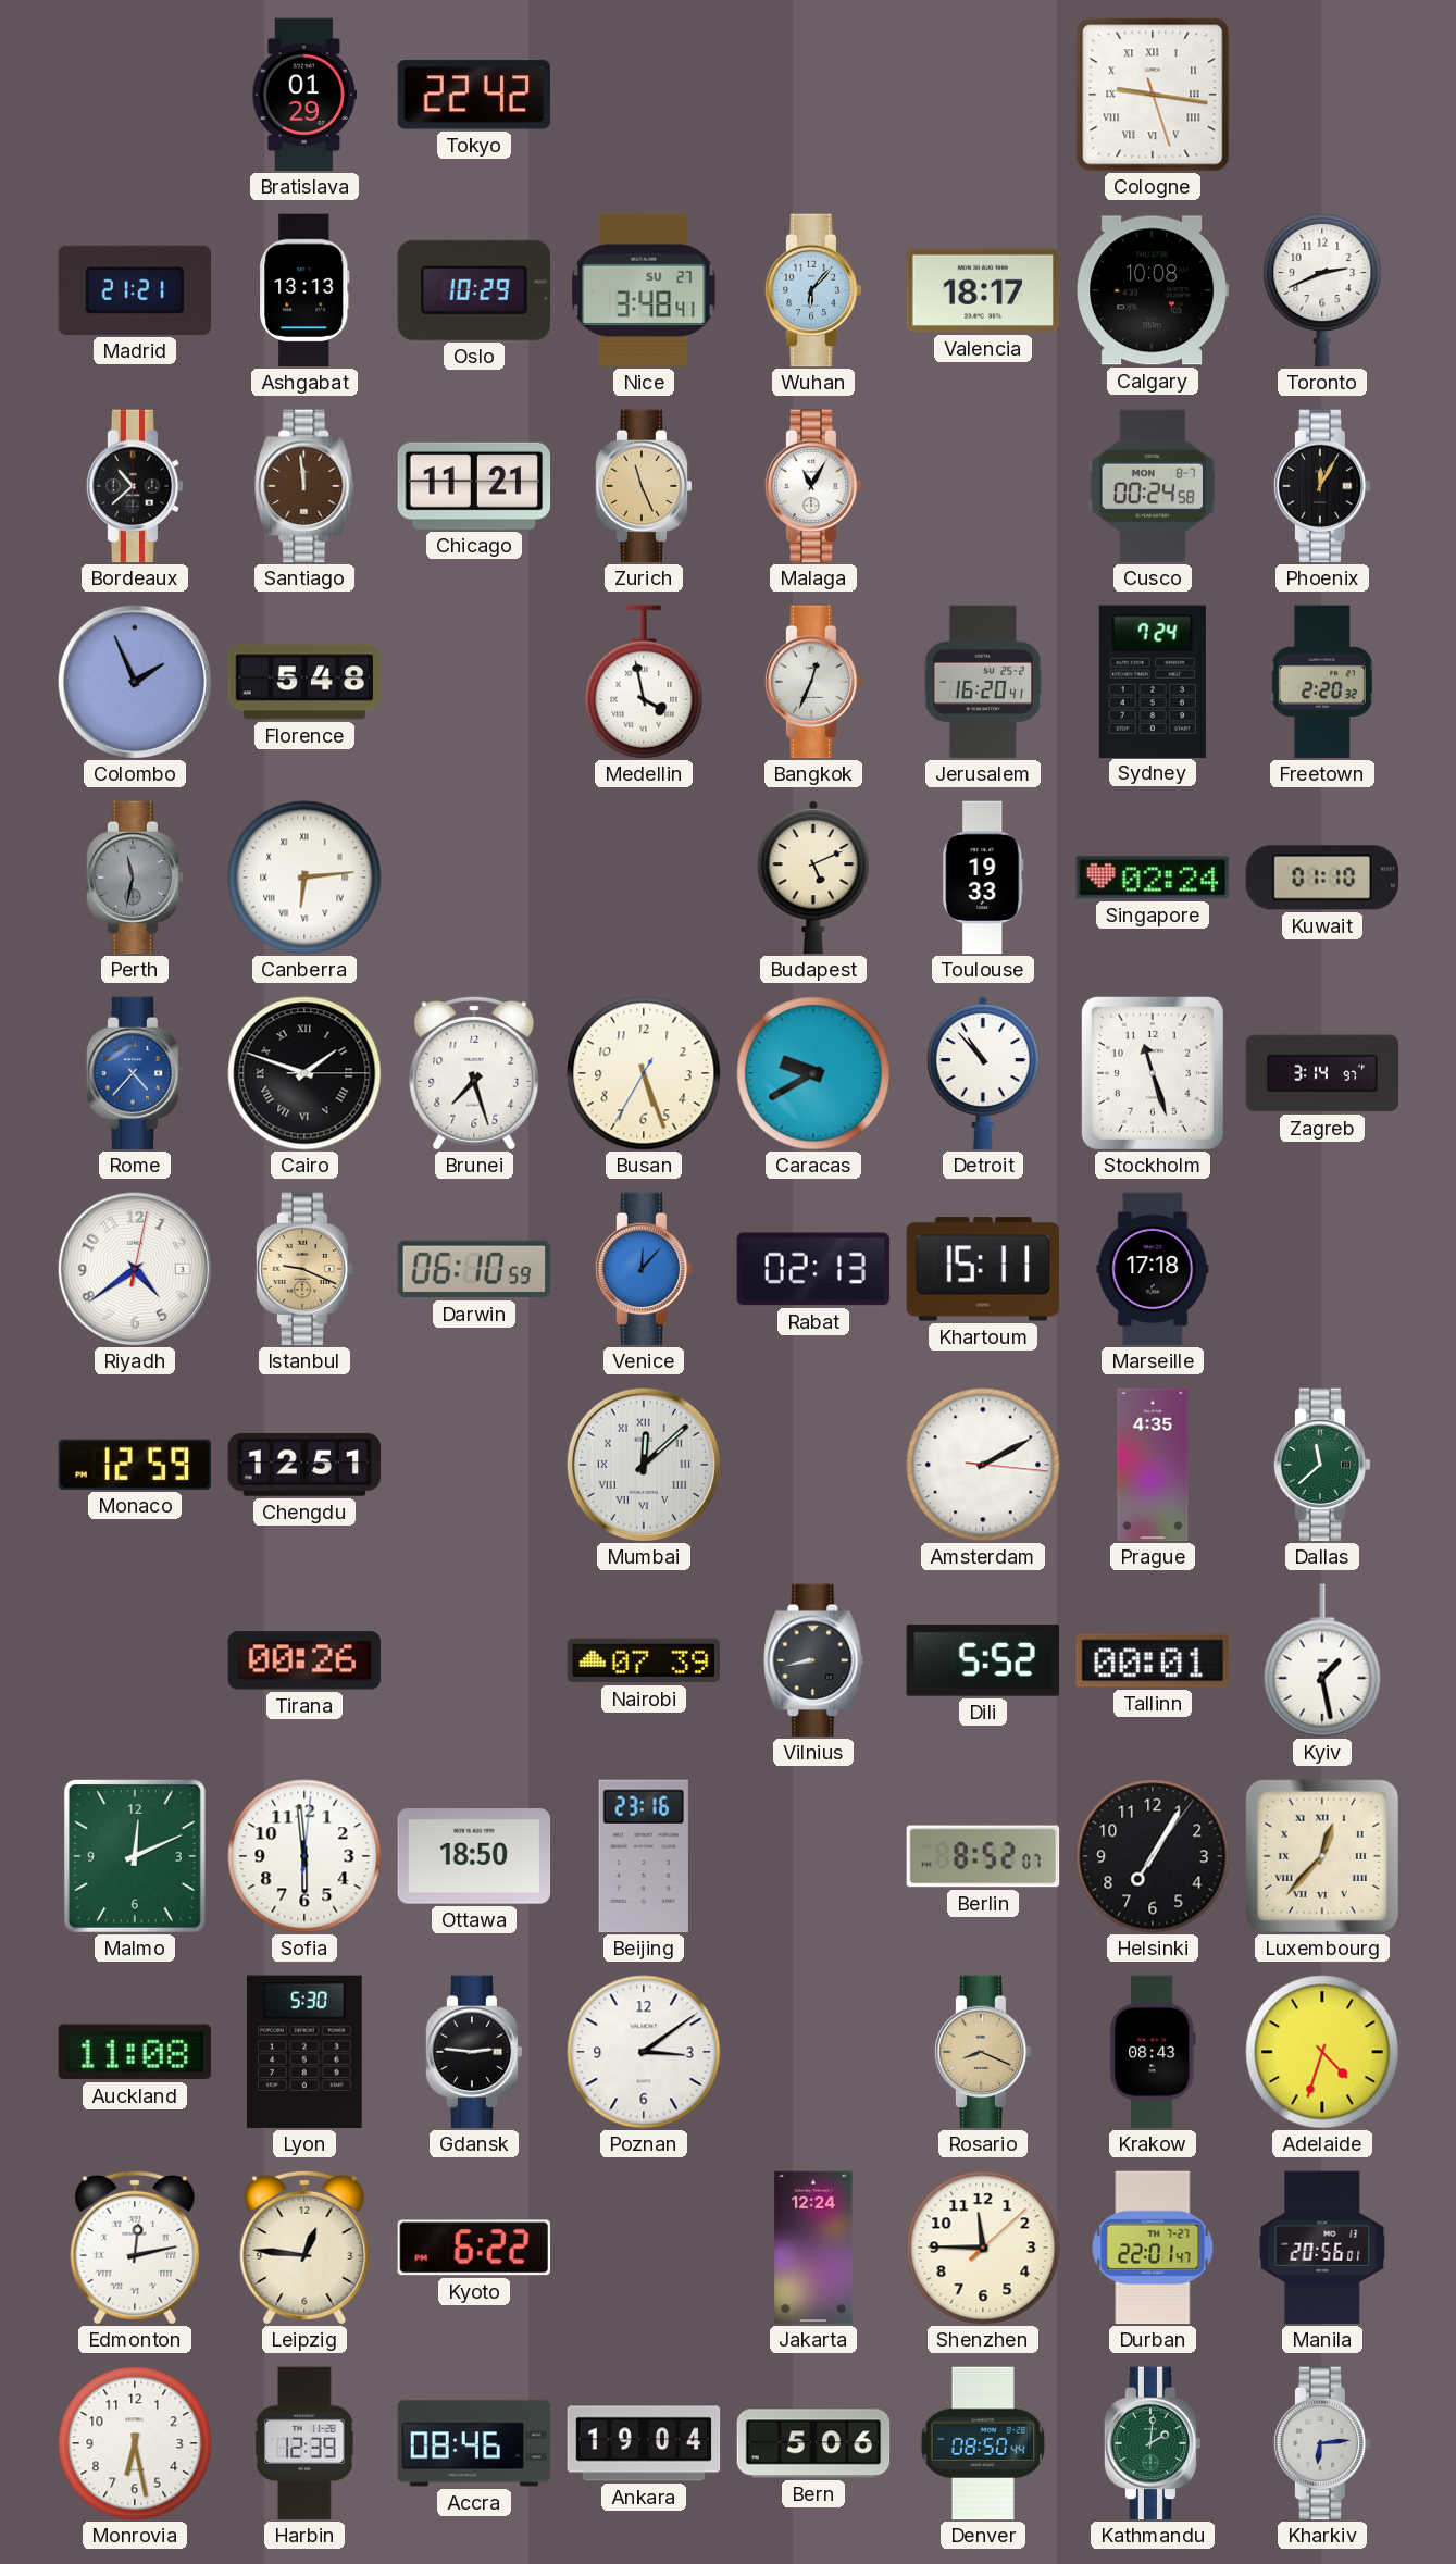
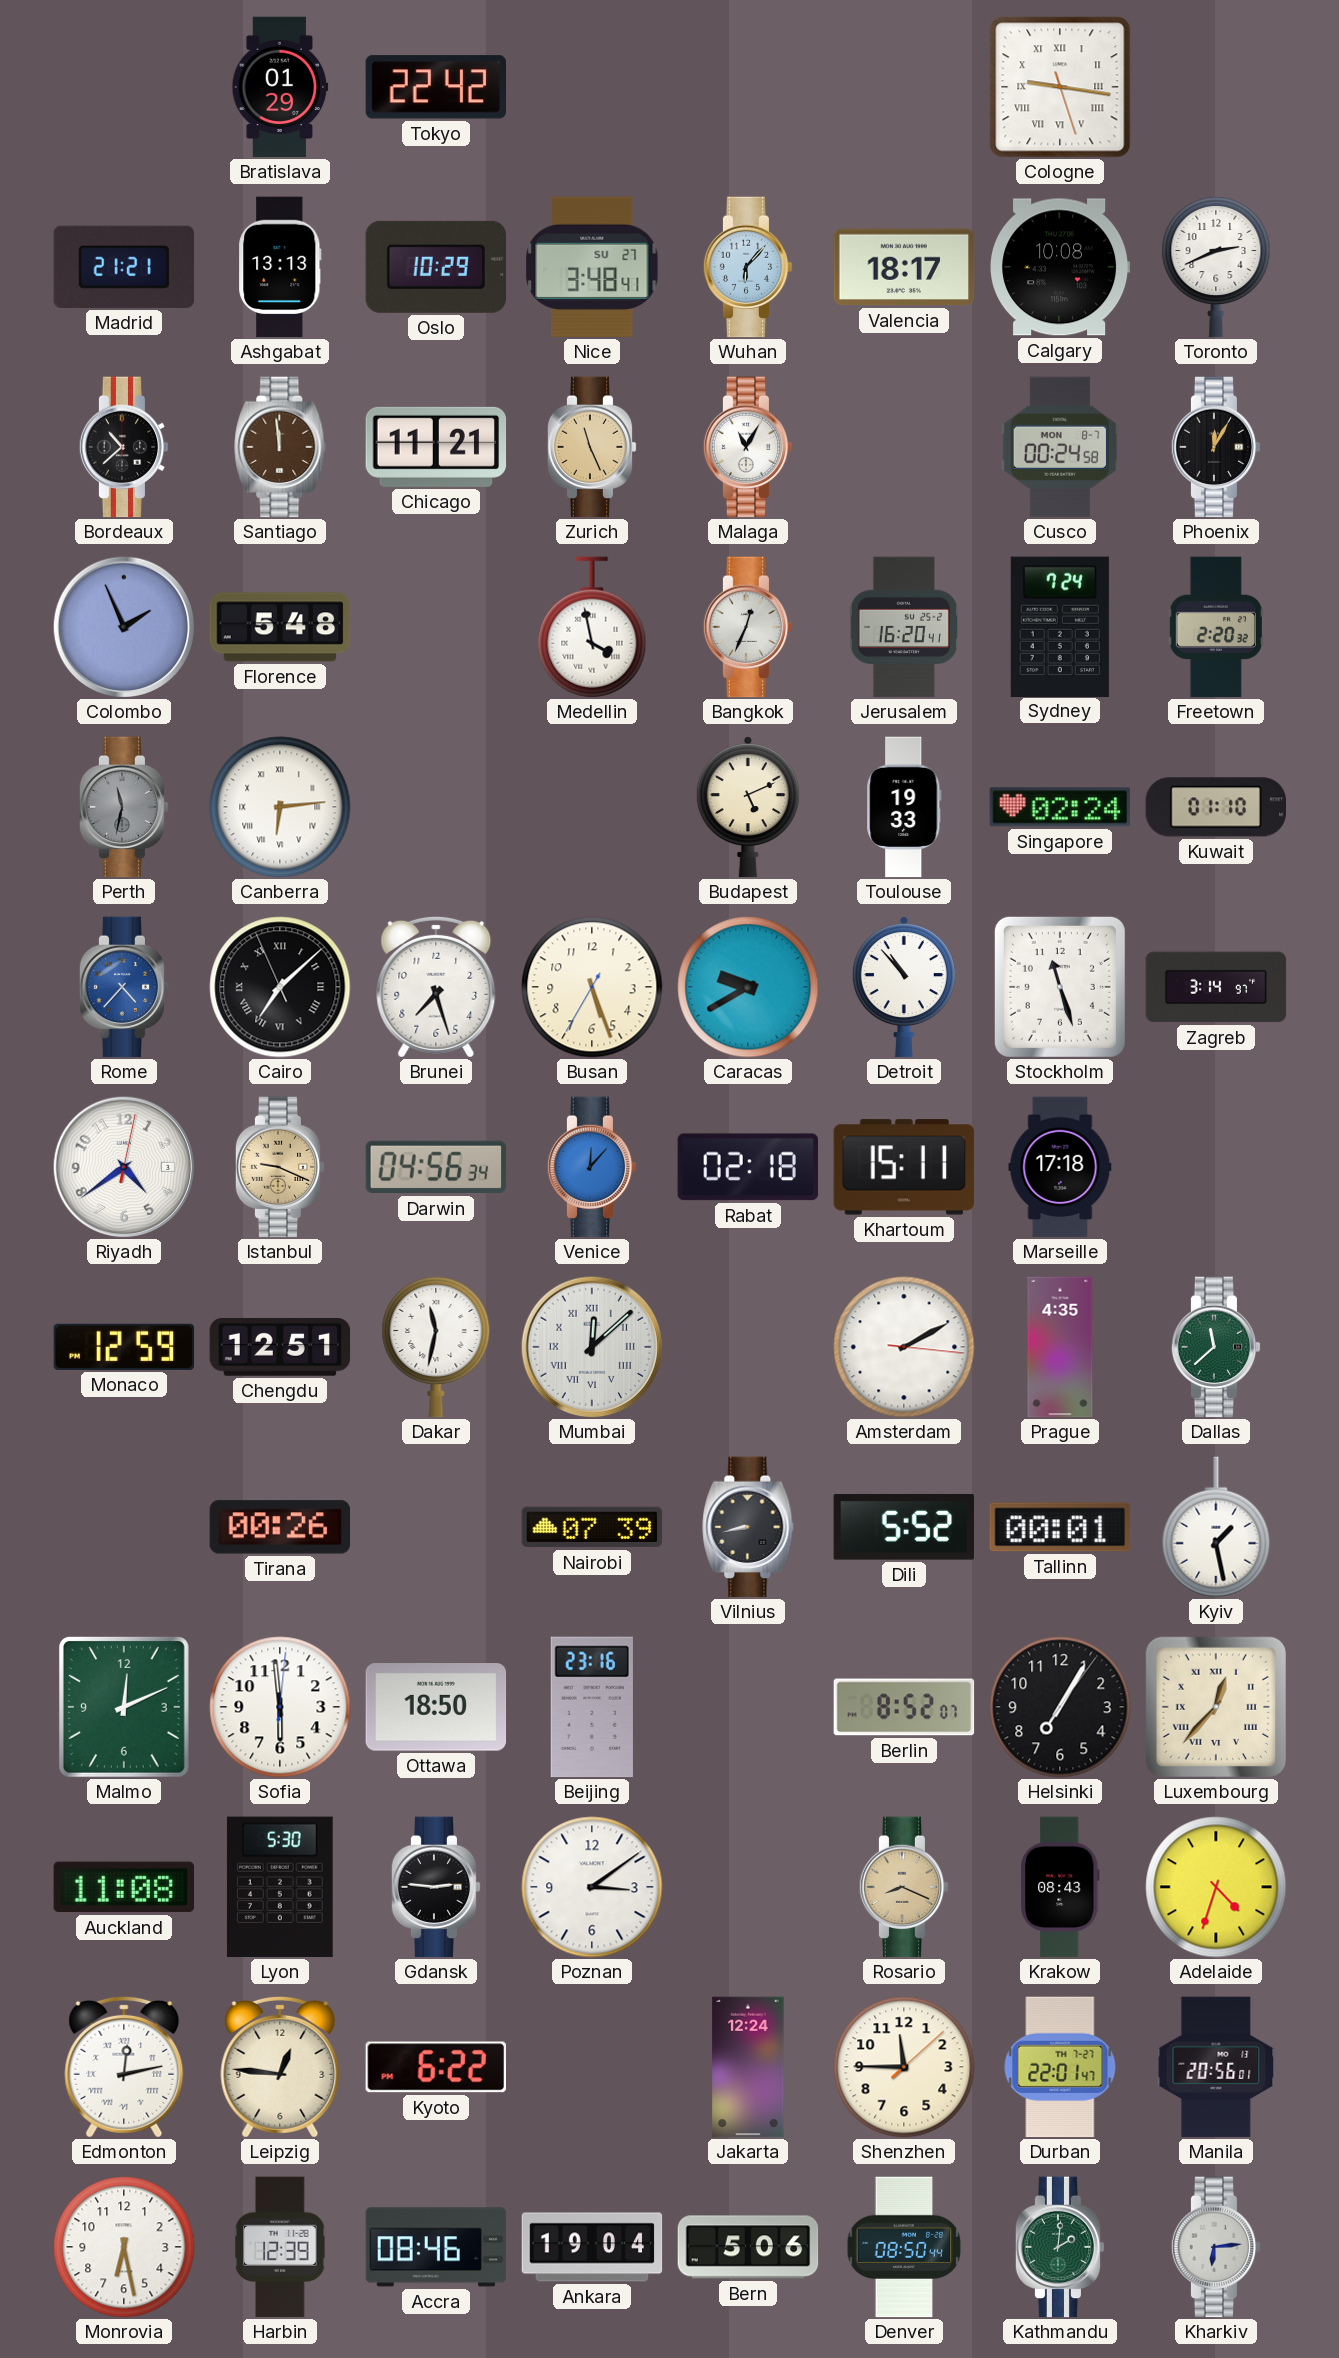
Cairo: 1:48 -> 7:07
Darwin: 06:10 -> 04:56
Rabat: 02:13 -> 02:18
Dakar: none -> 11:32
